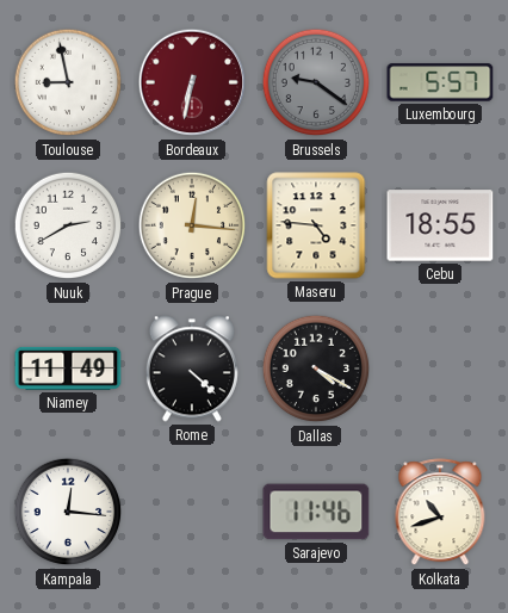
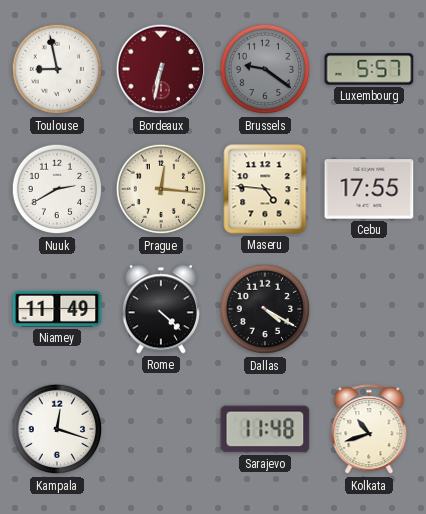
Cebu: 18:55 -> 17:55
Kampala: 12:16 -> 12:18
Sarajevo: 11:46 -> 11:48
